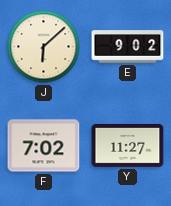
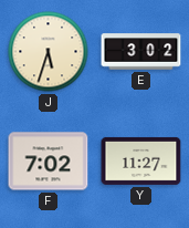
J: 6:08 -> 5:33
E: 9:02 -> 3:02
